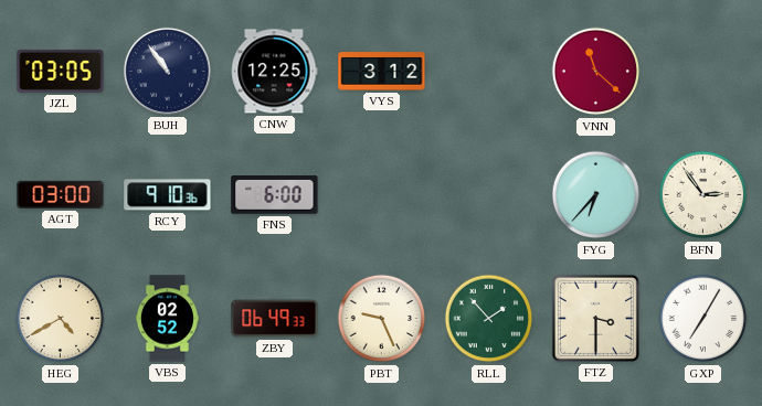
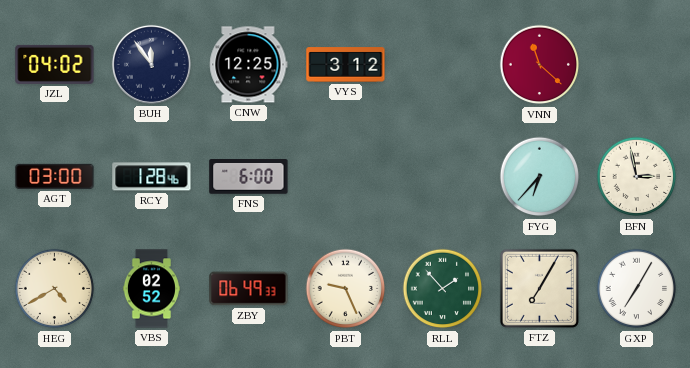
JZL: 03:05 -> 04:02
BUH: 10:54 -> 11:54
RCY: 9:10 -> 1:28
BFN: 2:54 -> 2:58
FTZ: 3:30 -> 7:05
